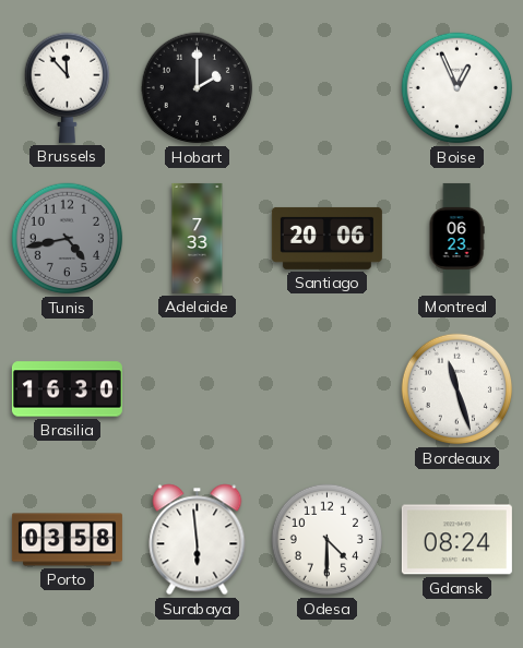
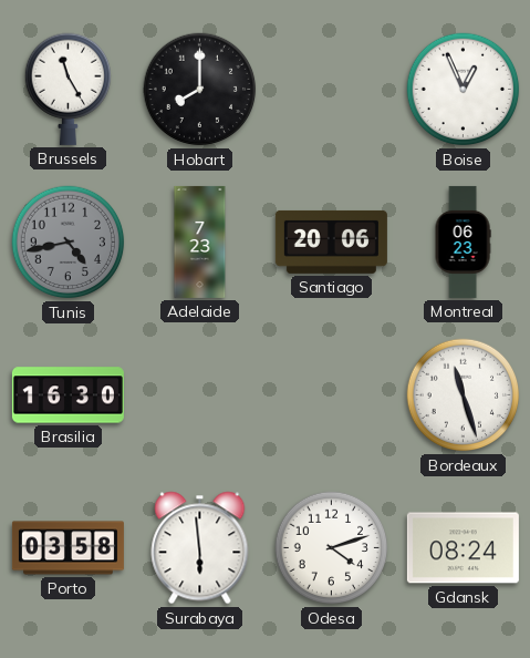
Brussels: 11:53 -> 11:25
Hobart: 2:00 -> 8:00
Adelaide: 7:33 -> 7:23
Odesa: 4:30 -> 4:12
